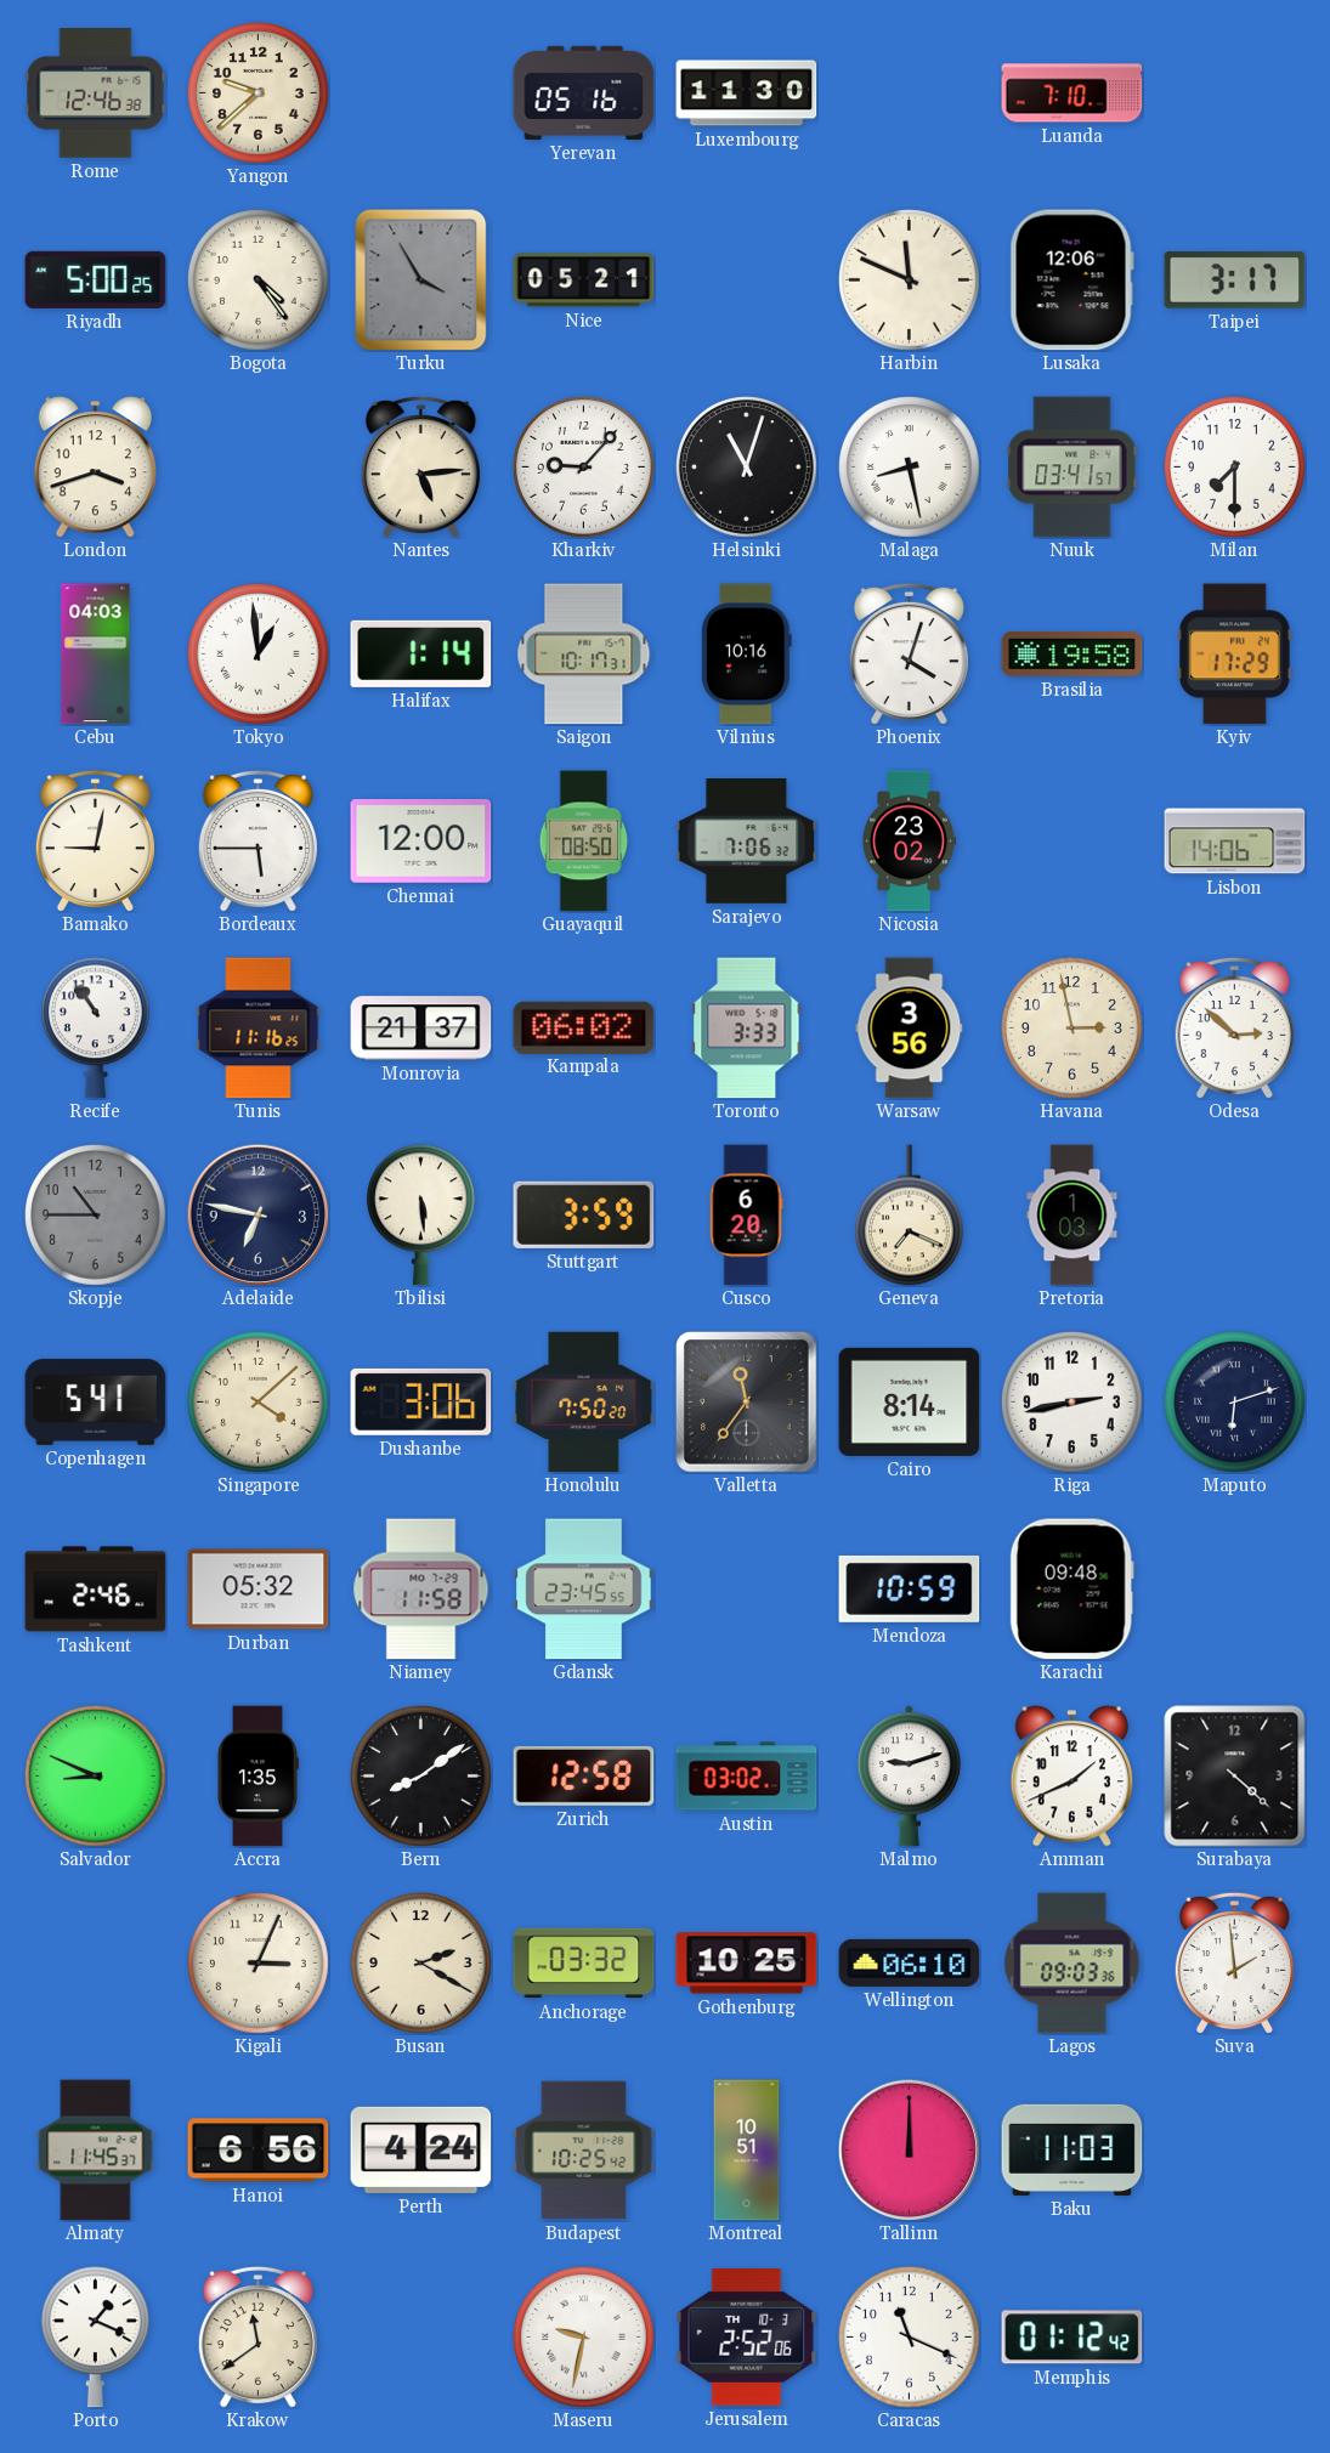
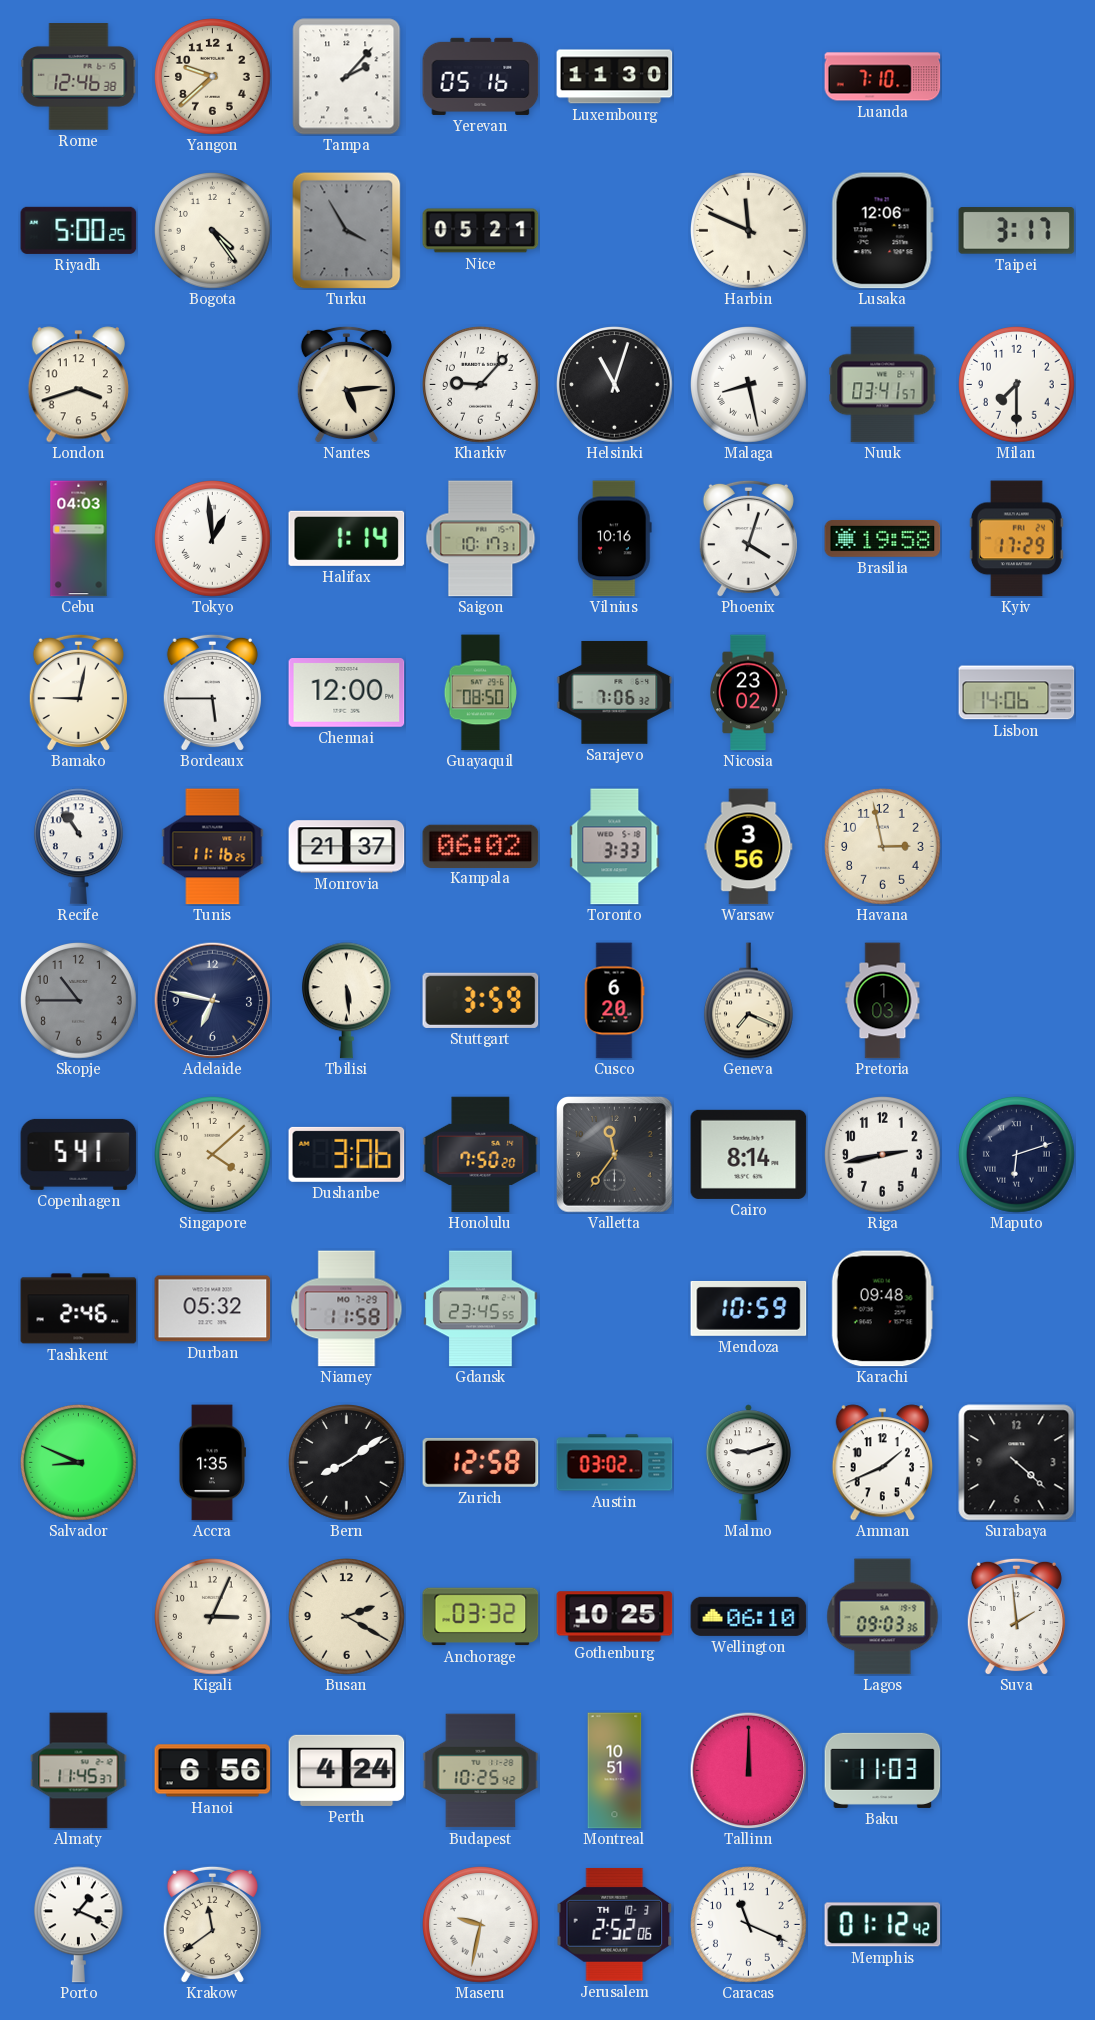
Tampa: none -> 2:07
Odesa: 2:52 -> none
